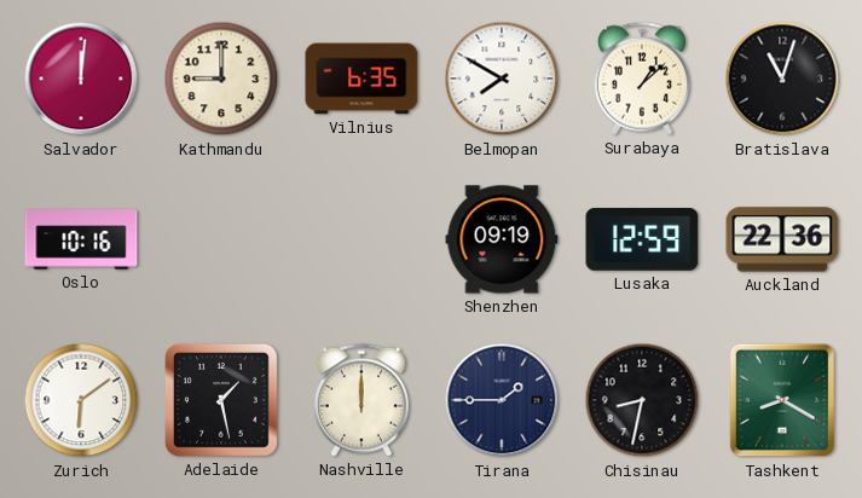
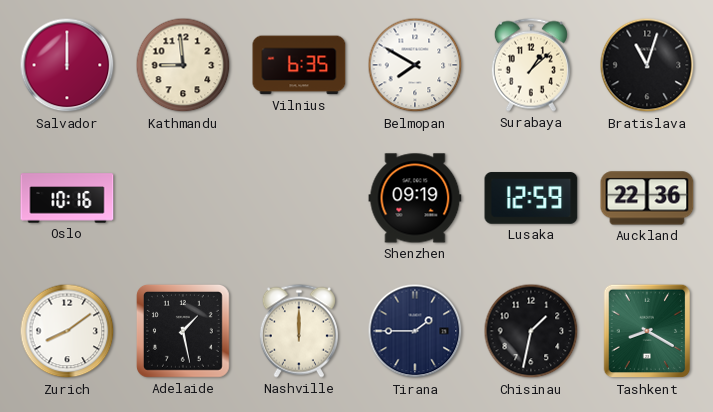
Salvador: 12:01 -> 12:00
Kathmandu: 9:00 -> 8:59
Zurich: 6:09 -> 8:09
Chisinau: 8:32 -> 1:32
